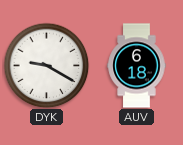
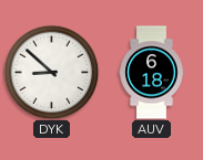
DYK: 9:20 -> 8:52
